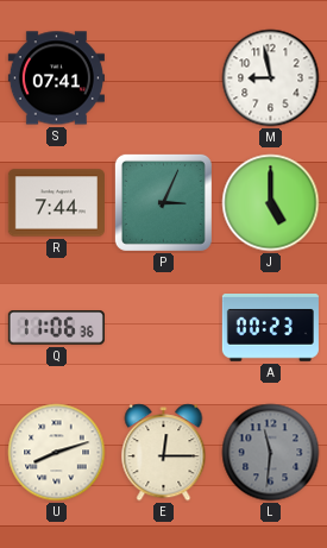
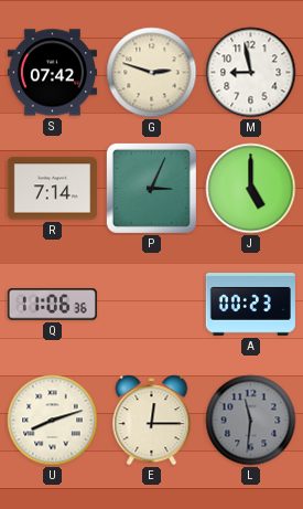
S: 07:41 -> 07:42
G: none -> 2:48
R: 7:44 -> 7:14
